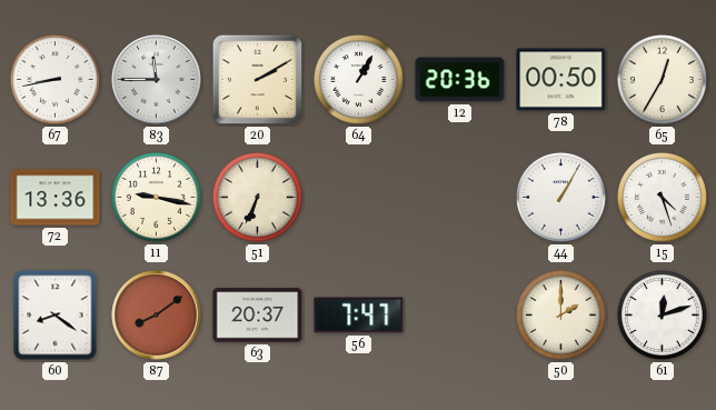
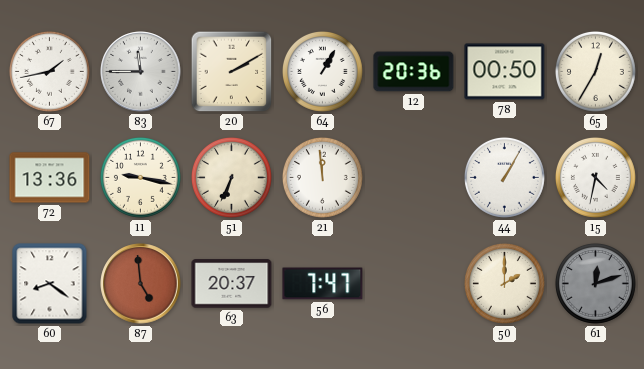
67: 8:43 -> 1:43
21: none -> 11:59
15: 4:27 -> 4:32
87: 8:09 -> 4:59
61 dial: white -> grey
